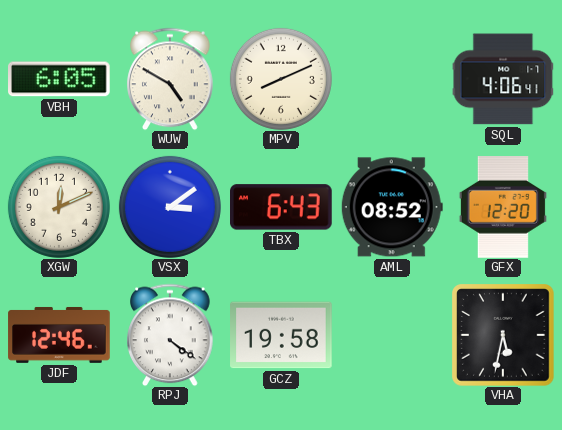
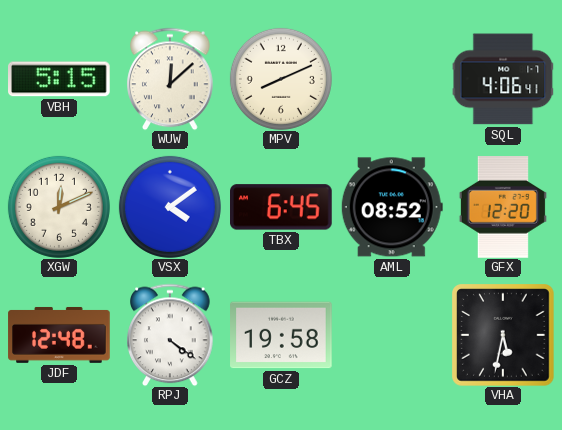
VBH: 6:05 -> 5:15
WUW: 4:50 -> 12:08
VSX: 3:09 -> 4:09
TBX: 6:43 -> 6:45
JDF: 12:46 -> 12:48
